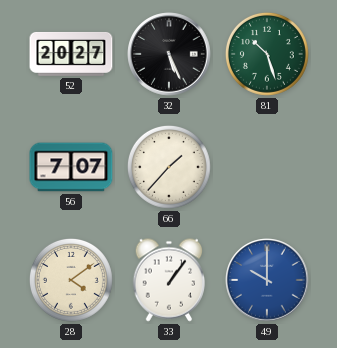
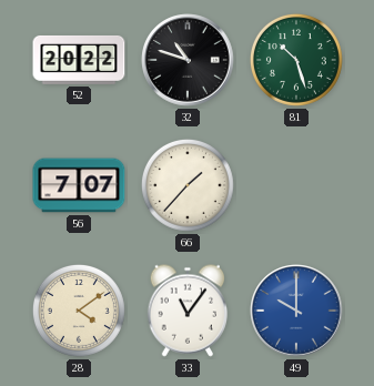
52: 20:27 -> 20:22
32: 5:26 -> 10:48
33: 1:06 -> 11:06
